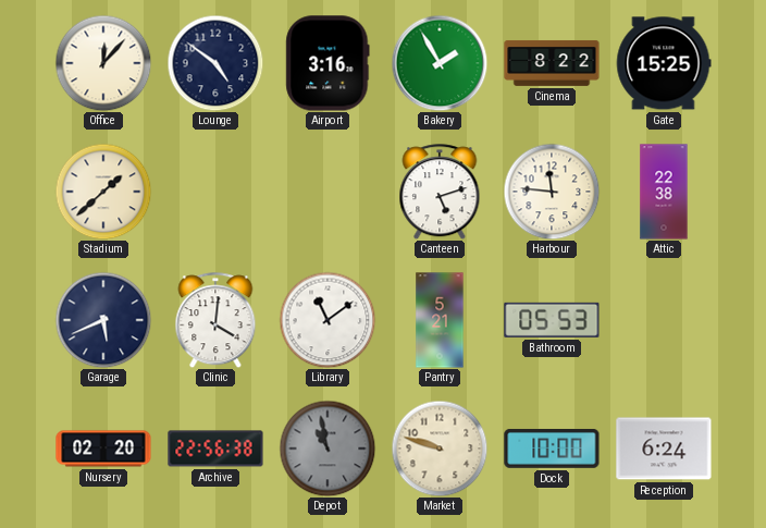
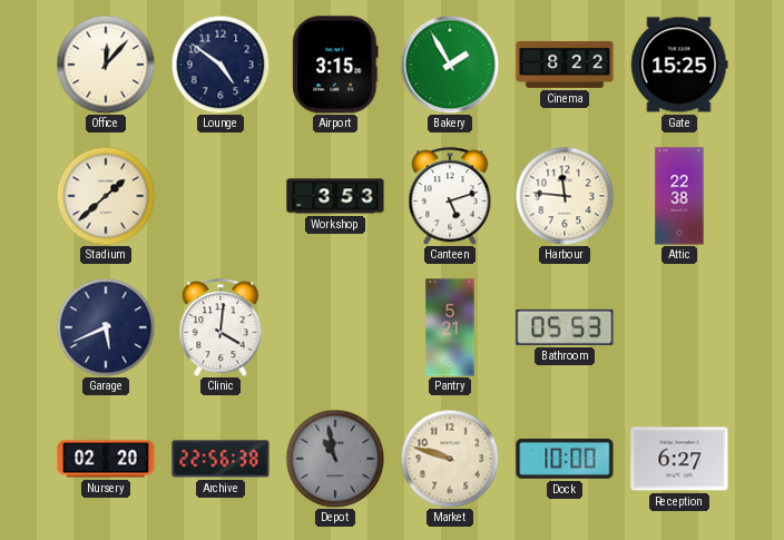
Airport: 3:16 -> 3:15
Workshop: none -> 3:53
Library: 11:09 -> none
Reception: 6:24 -> 6:27
